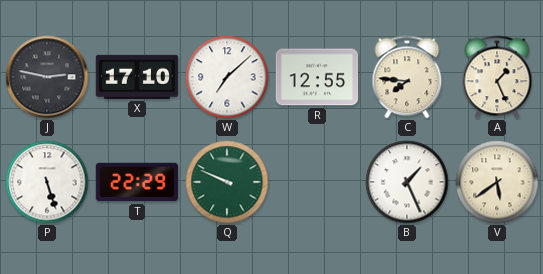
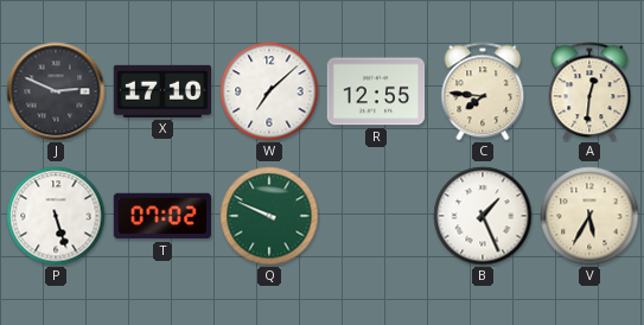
J: 2:47 -> 2:49
A: 1:26 -> 12:31
T: 22:29 -> 07:02
V: 5:39 -> 5:35
